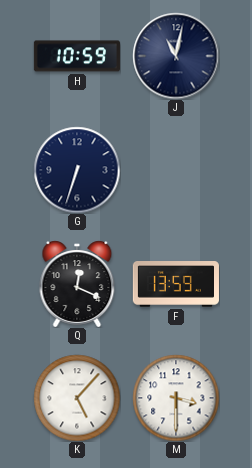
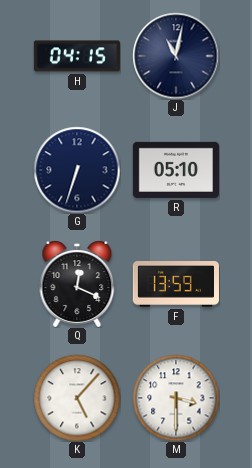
H: 10:59 -> 04:15
R: none -> 05:10
